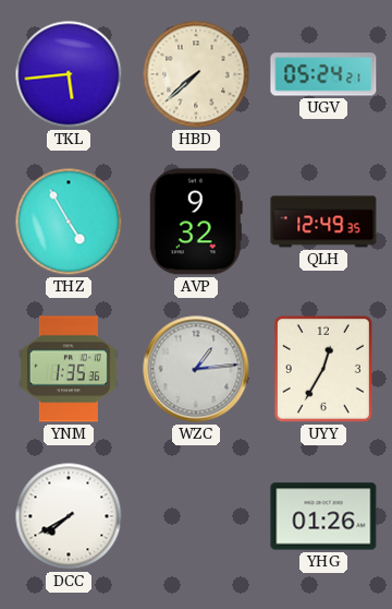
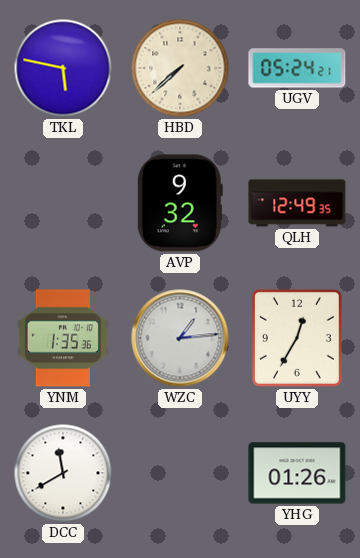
TKL: 5:44 -> 5:47
THZ: 4:55 -> none
DCC: 7:40 -> 11:40
